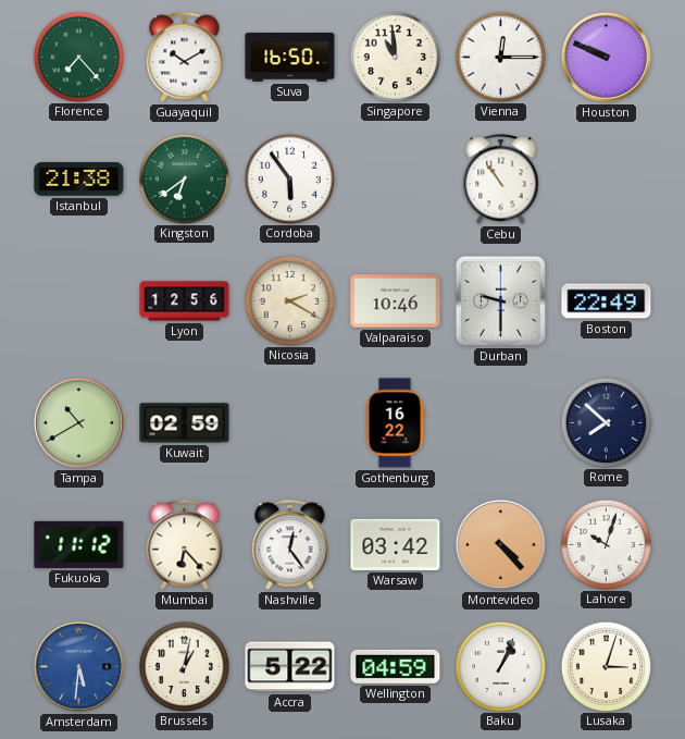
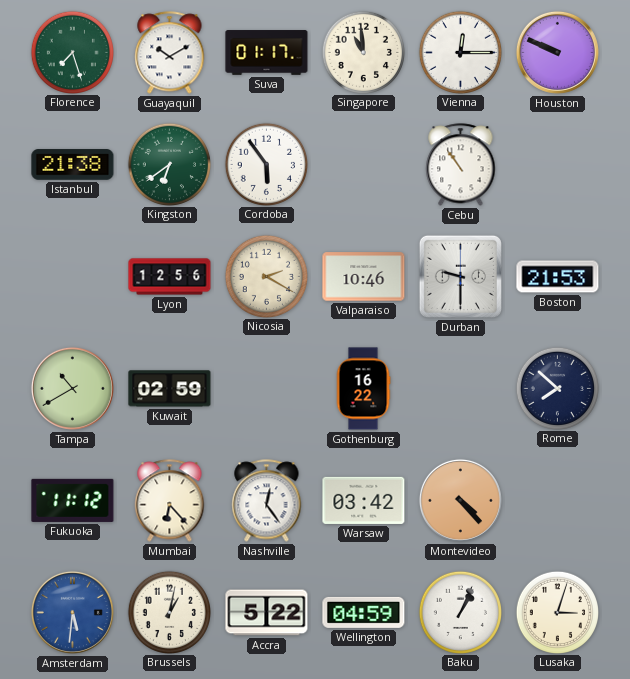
Florence: 7:23 -> 7:27
Suva: 16:50 -> 01:17
Boston: 22:49 -> 21:53
Lahore: 10:03 -> none
